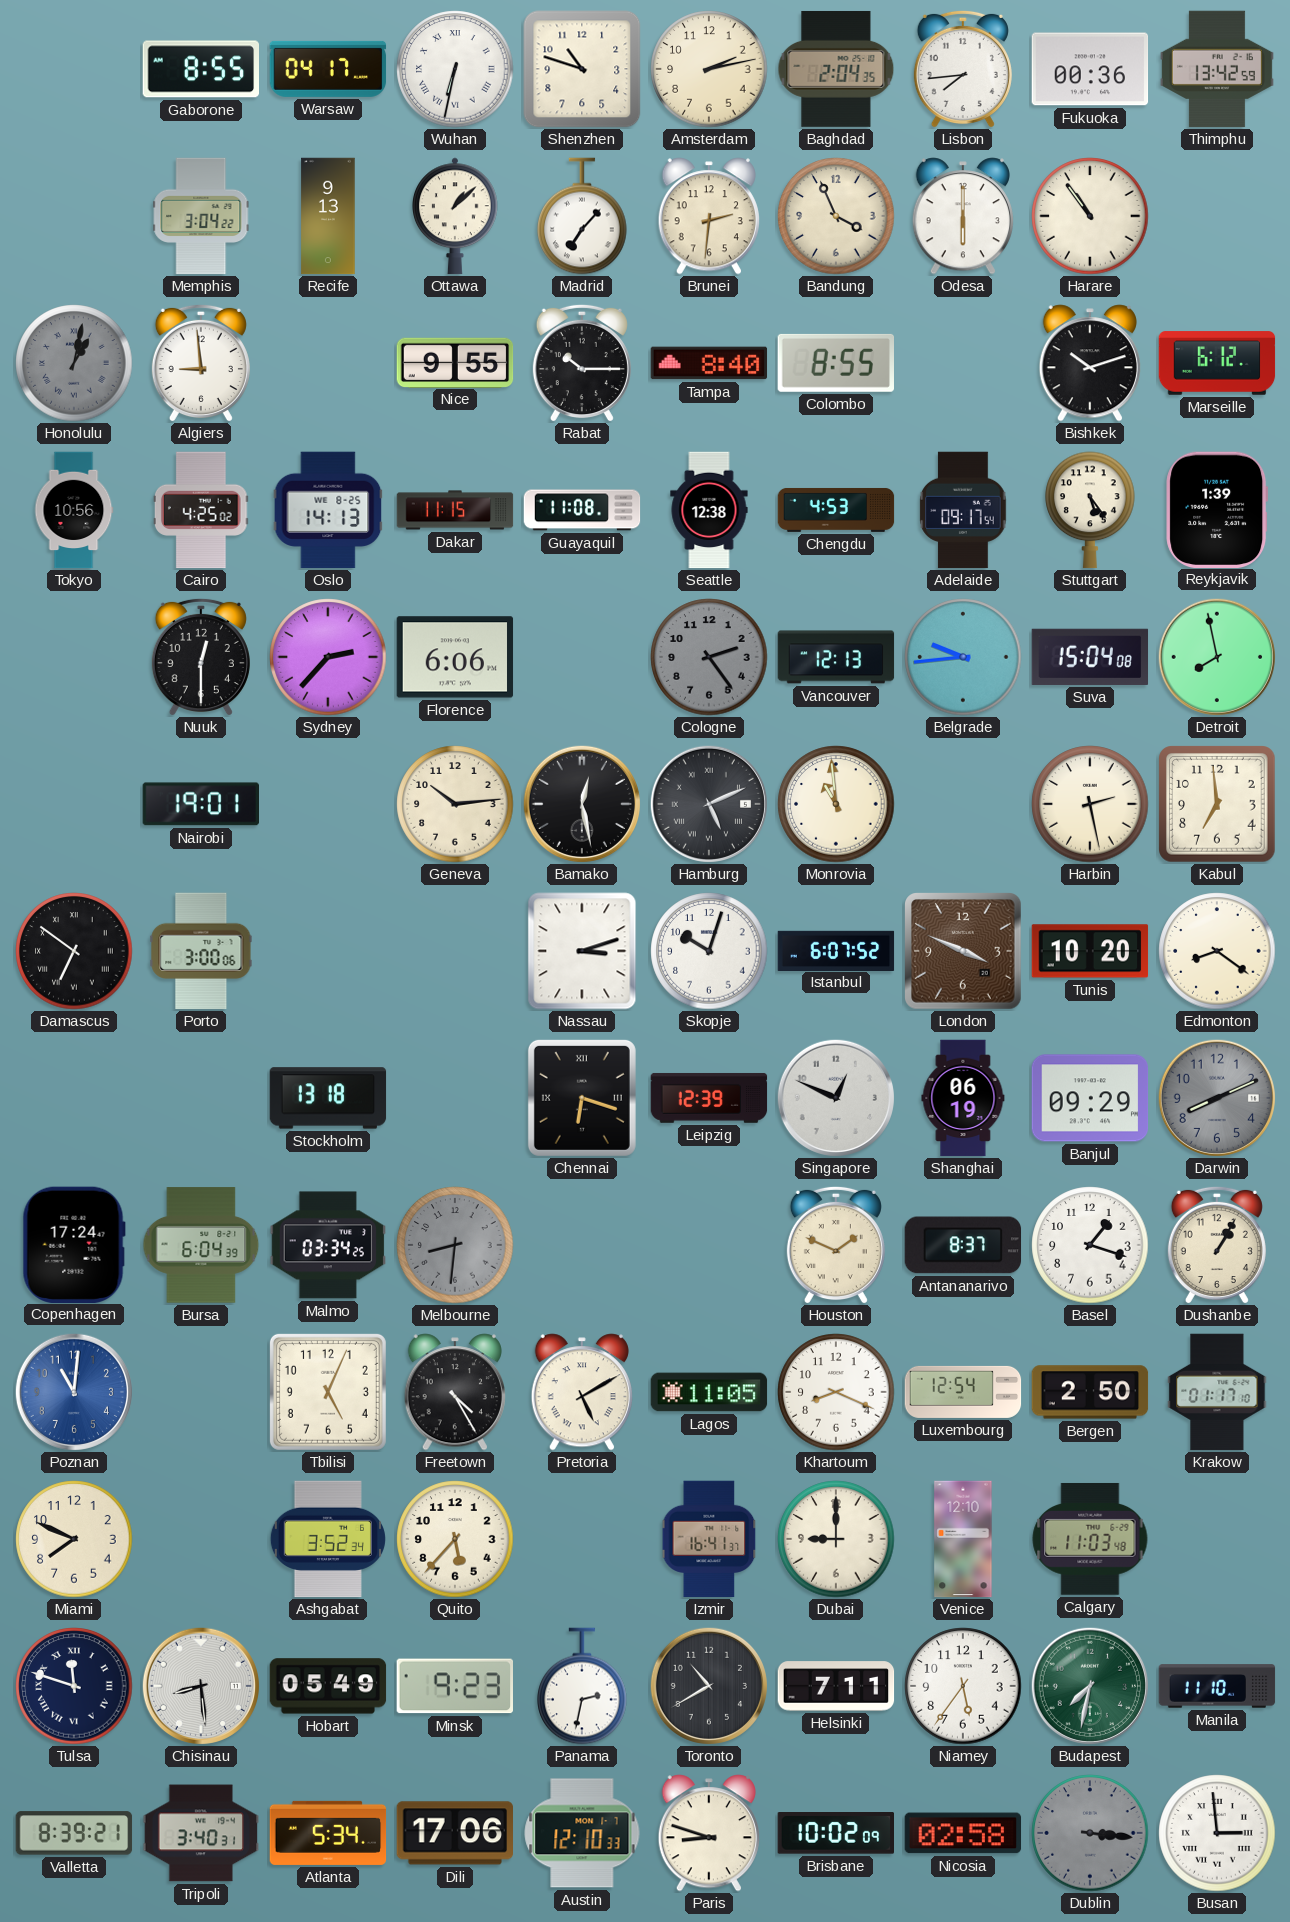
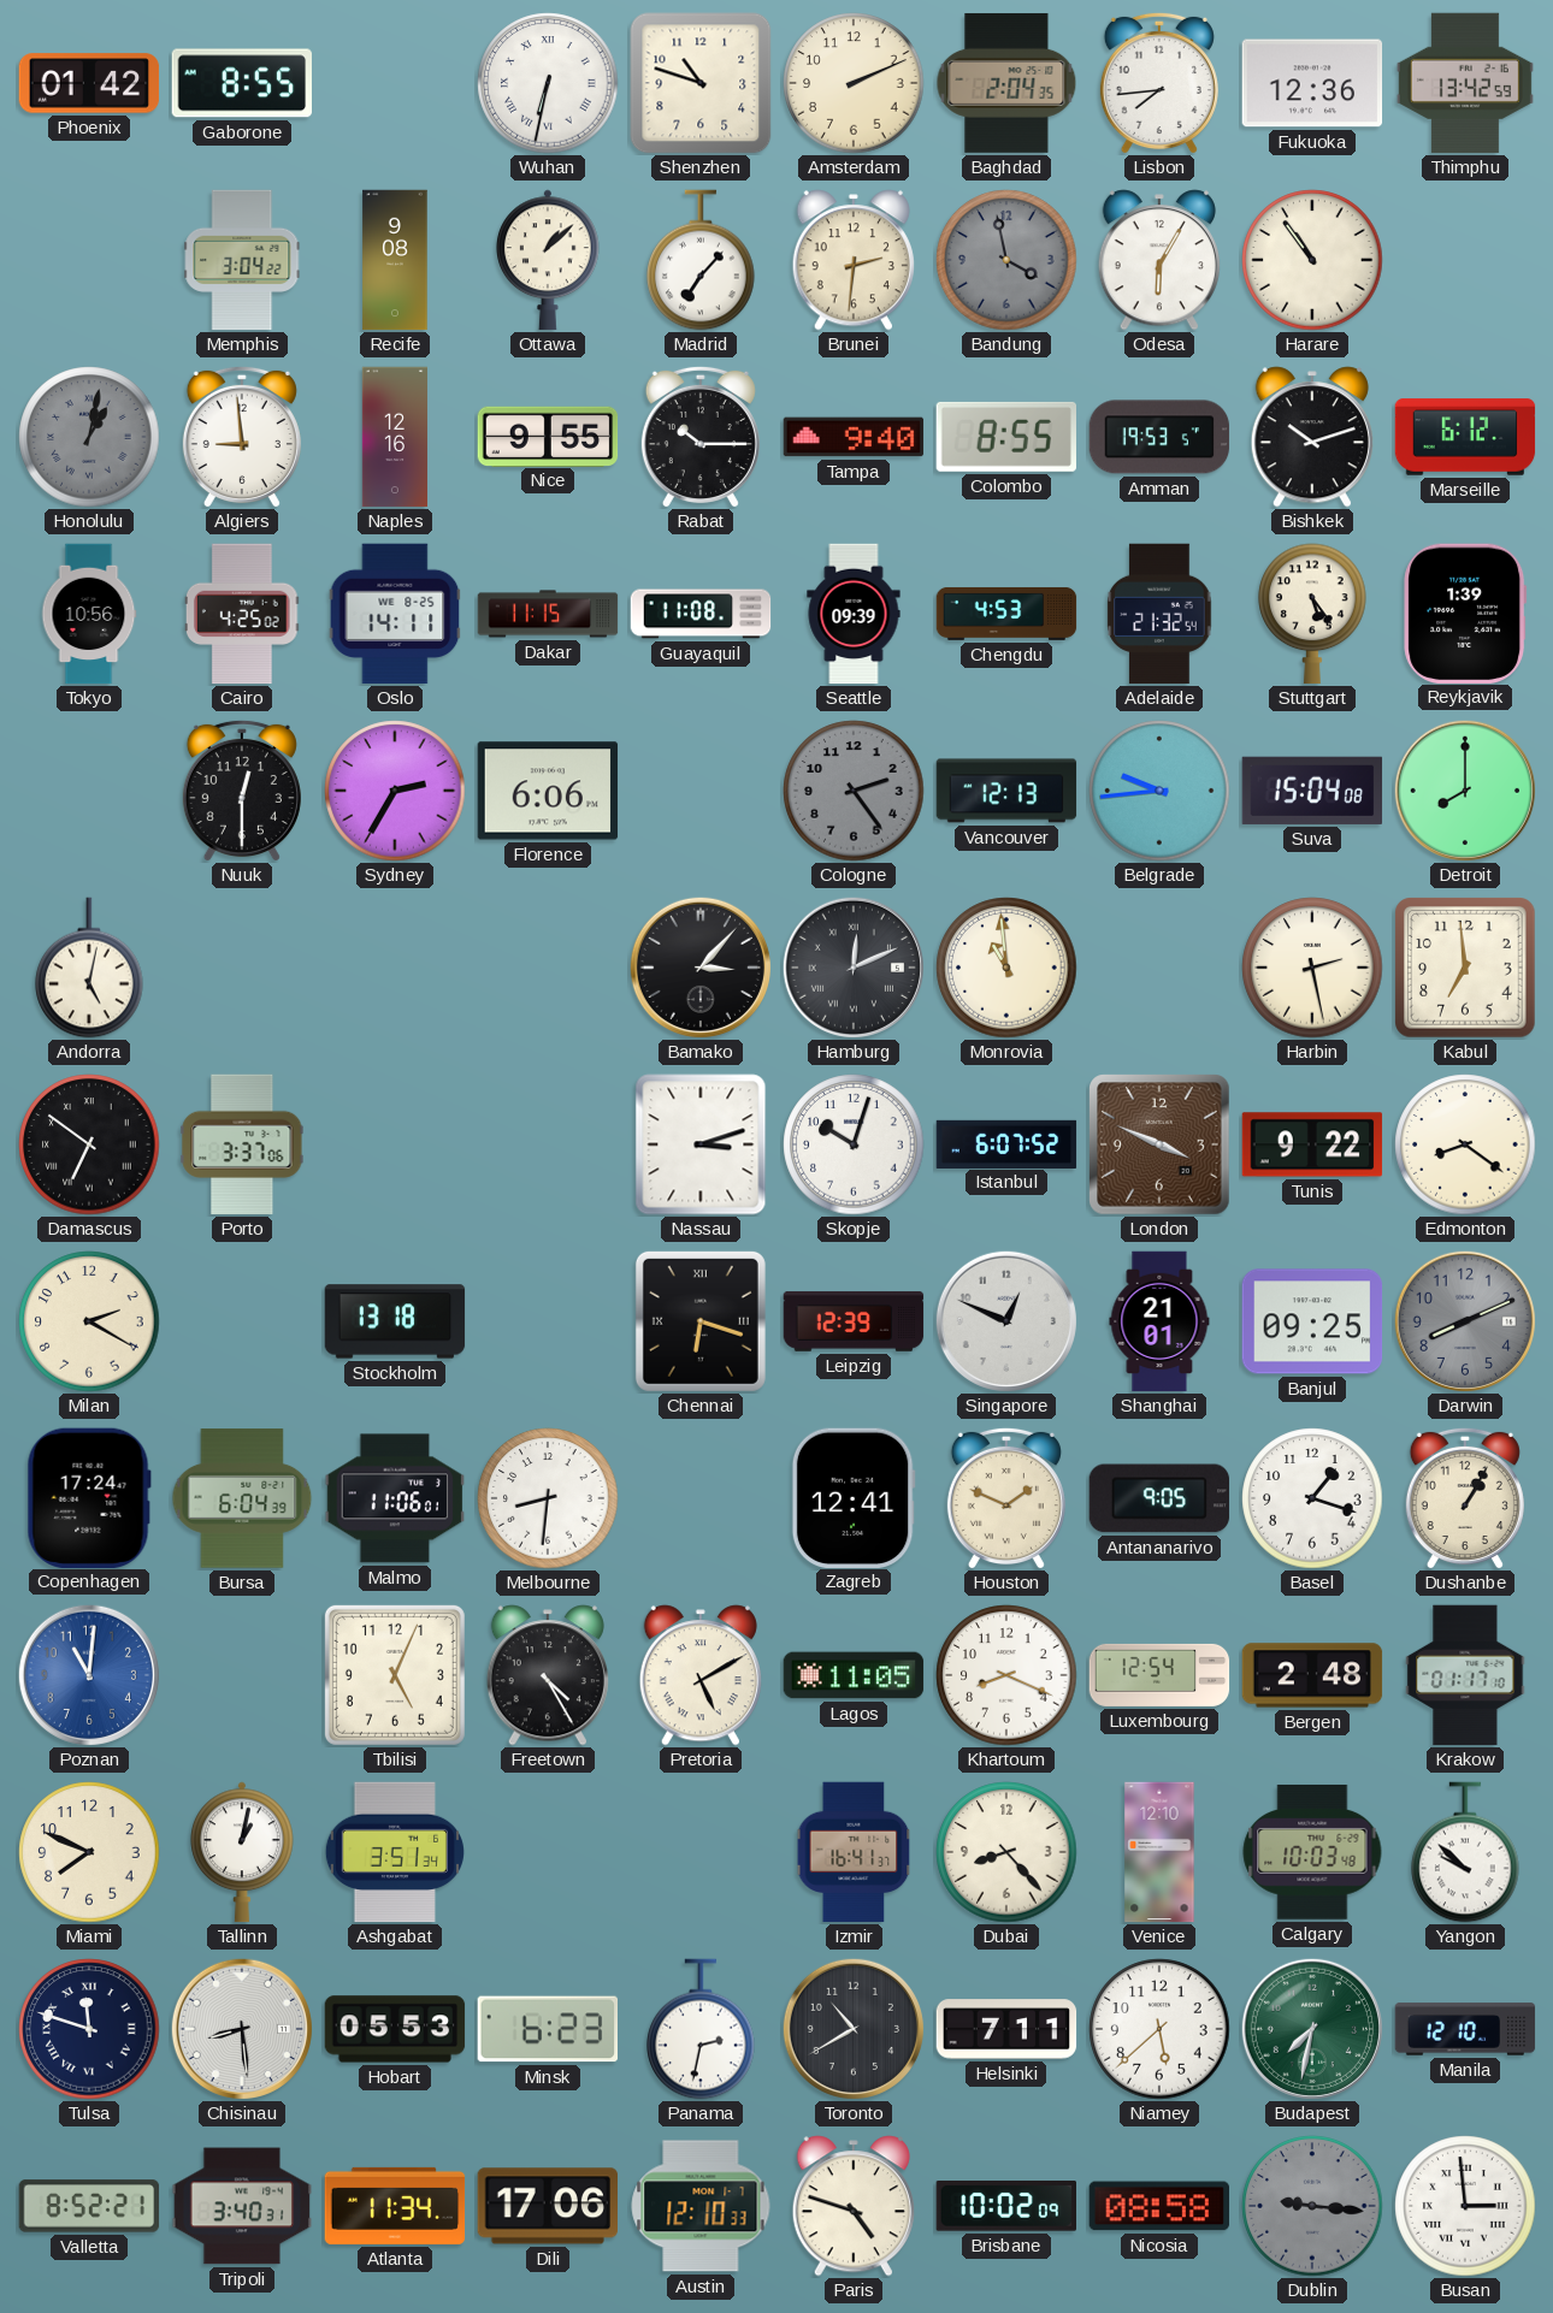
Phoenix: none -> 01:42
Warsaw: 04:17 -> none
Amsterdam: 2:13 -> 2:11
Fukuoka: 00:36 -> 12:36
Recife: 9:13 -> 9:08
Bandung: 3:56 -> 3:58
Bandung dial: cream -> grey
Odesa: 6:00 -> 6:05
Naples: none -> 12:16
Tampa: 8:40 -> 9:40
Amman: none -> 19:53
Oslo: 14:13 -> 14:11
Seattle: 12:38 -> 09:39
Adelaide: 09:17 -> 21:32
Sydney: 2:37 -> 2:35
Detroit: 7:58 -> 8:00
Andorra: none -> 5:02
Nairobi: 19:01 -> none
Geneva: 10:14 -> none
Bamako: 12:28 -> 3:07
Hamburg: 5:11 -> 12:11
Porto: 3:00 -> 3:37
Tunis: 10:20 -> 9:22
Milan: none -> 2:20
Shanghai: 06:19 -> 21:01
Banjul: 09:29 -> 09:25
Malmo: 03:34 -> 11:06
Melbourne dial: grey -> white
Zagreb: none -> 12:41
Antananarivo: 8:37 -> 9:05
Bergen: 2:50 -> 2:48
Tallinn: none -> 1:02
Ashgabat: 3:52 -> 3:51
Quito: 5:37 -> none
Dubai: 9:00 -> 8:23
Calgary: 11:03 -> 10:03
Yangon: none -> 9:52
Hobart: 05:49 -> 05:53
Minsk: 9:23 -> 6:23
Niamey: 5:36 -> 5:38
Manila: 11:10 -> 12:10
Valletta: 8:39 -> 8:52
Atlanta: 5:34 -> 11:34
Paris: 8:48 -> 4:48
Nicosia: 02:58 -> 08:58
Dublin: 3:16 -> 9:16
